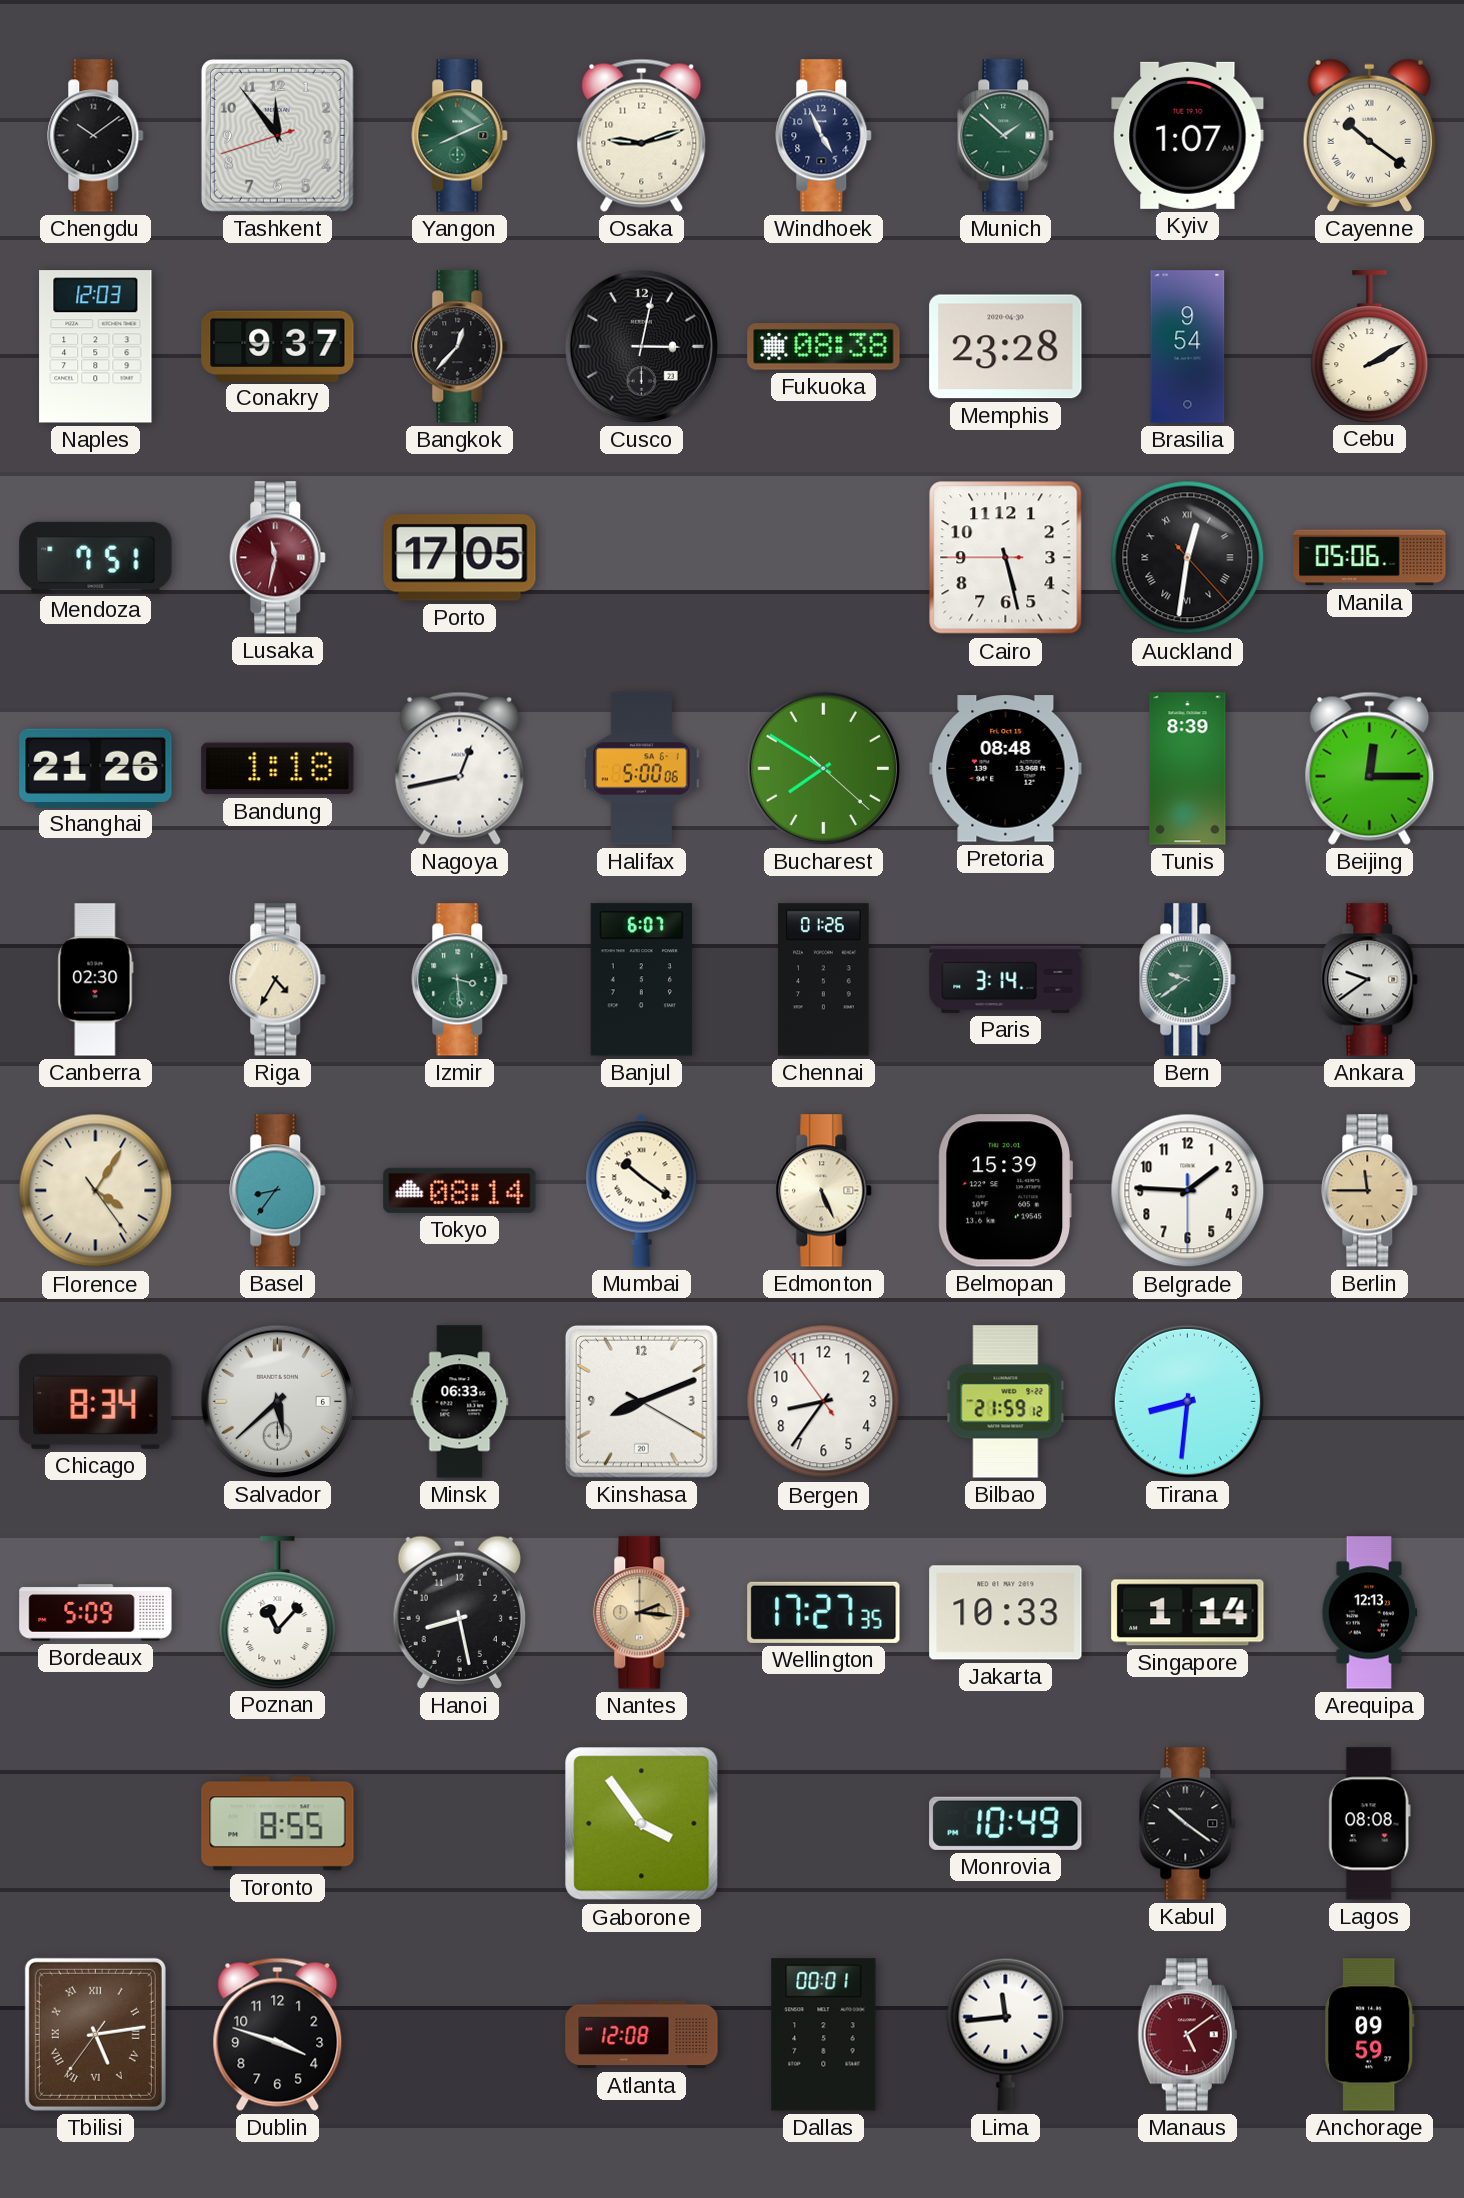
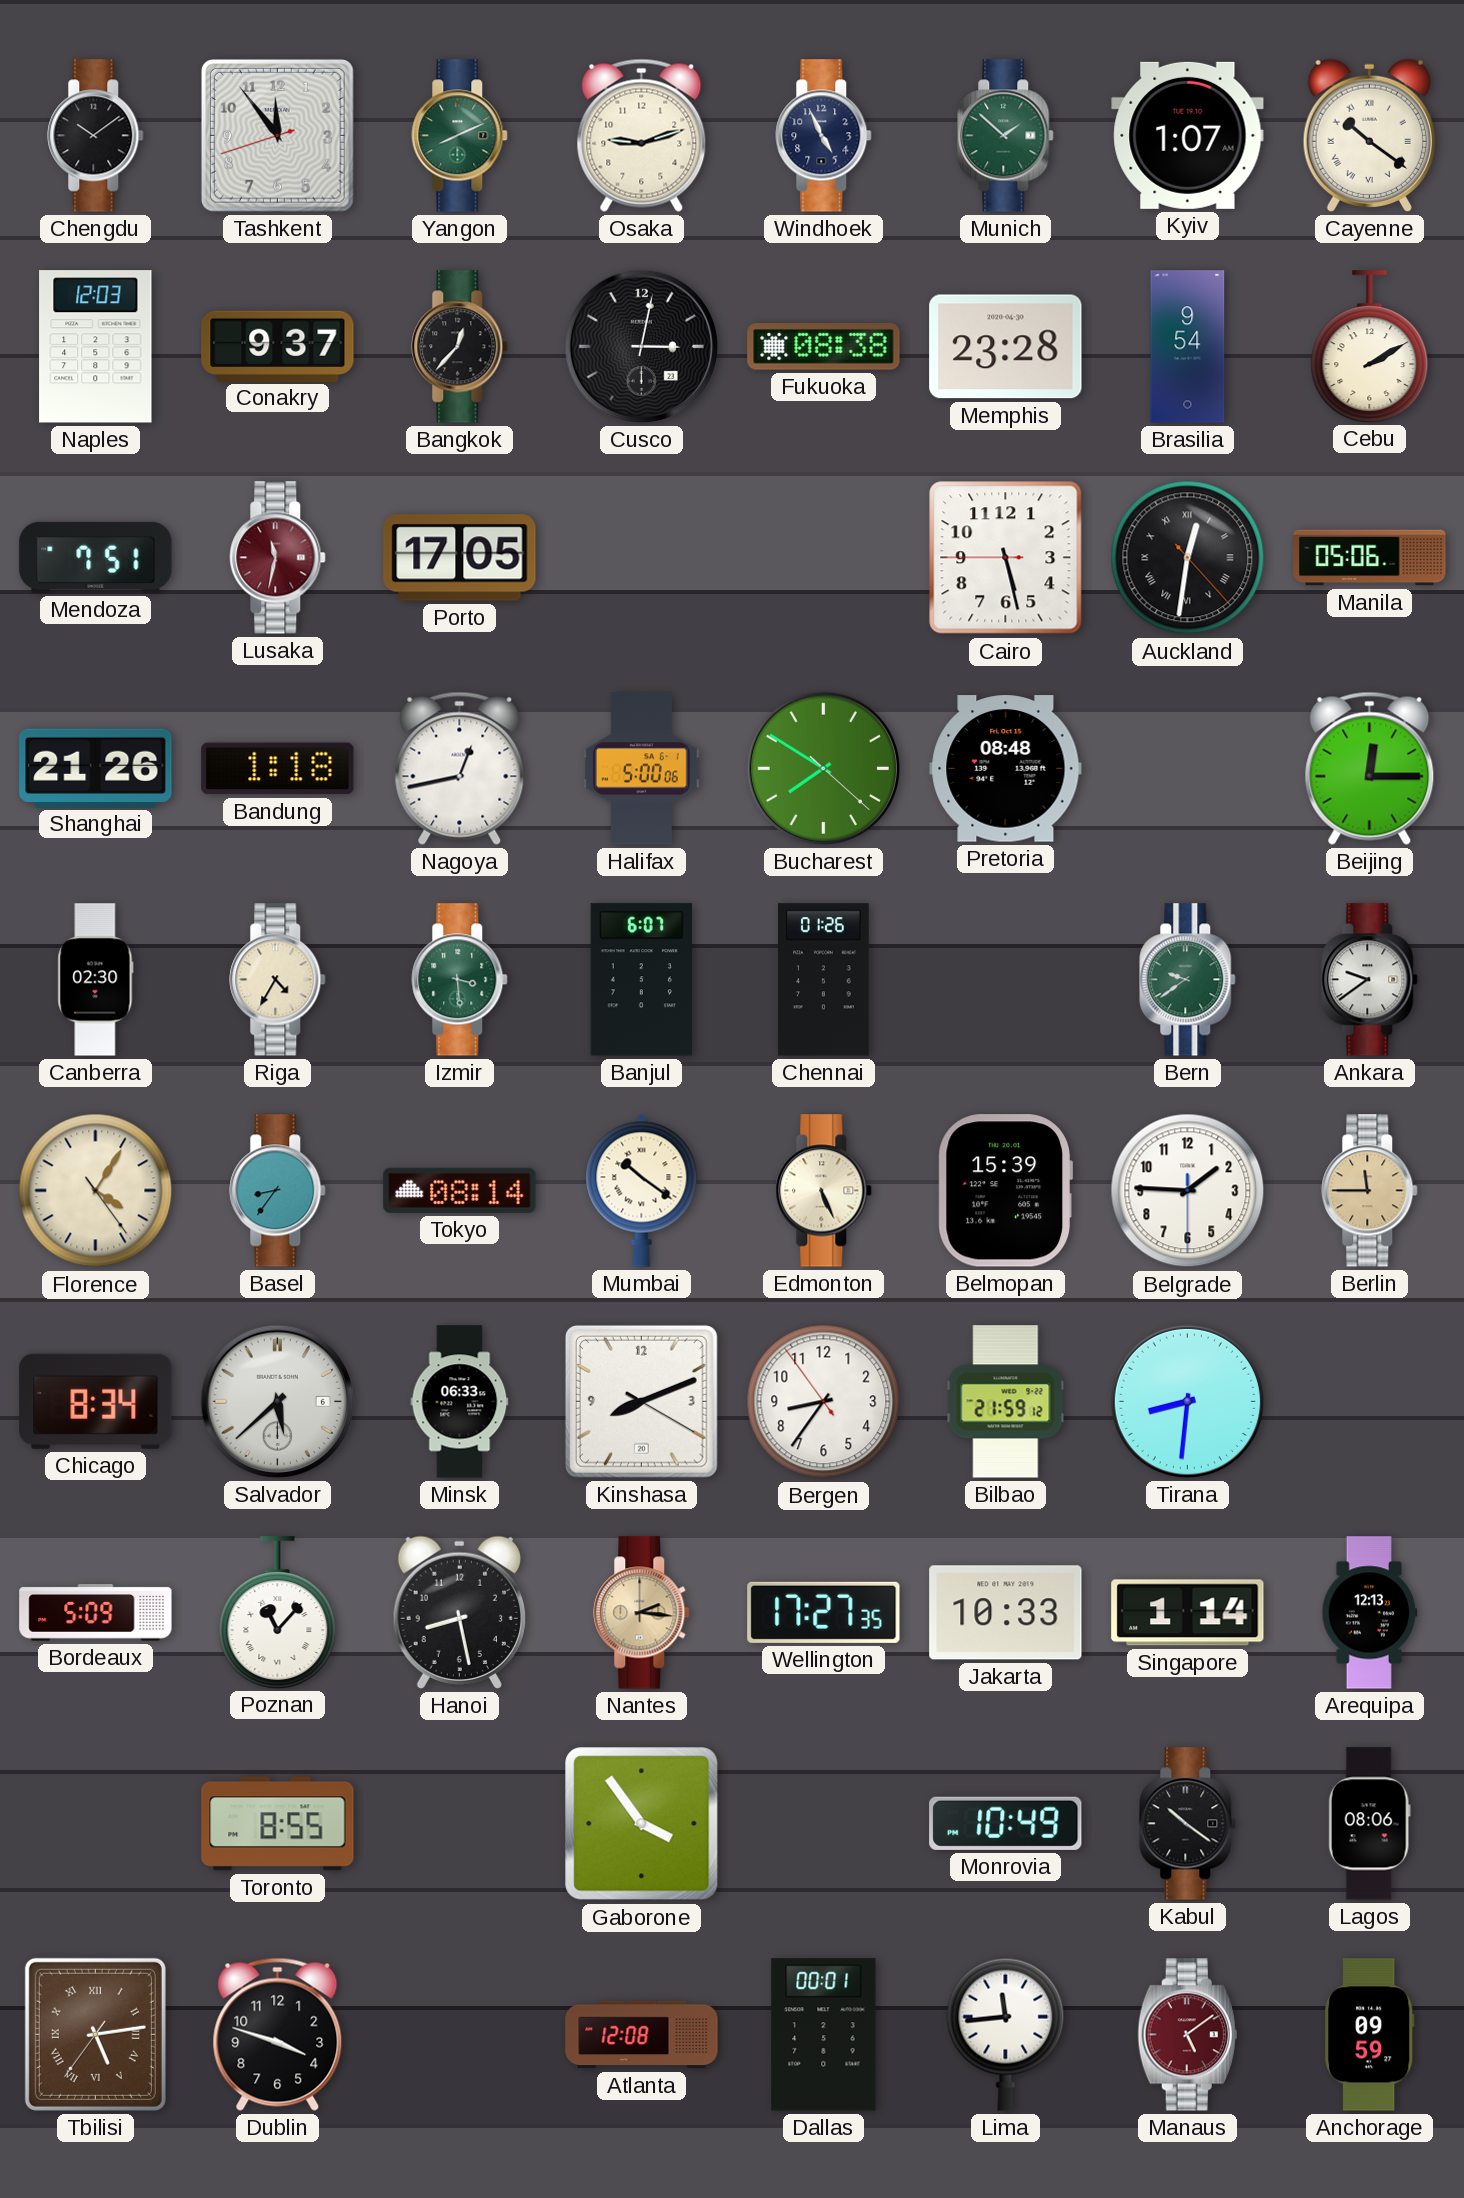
Tunis: 8:39 -> none
Paris: 3:14 -> none
Lagos: 08:08 -> 08:06
